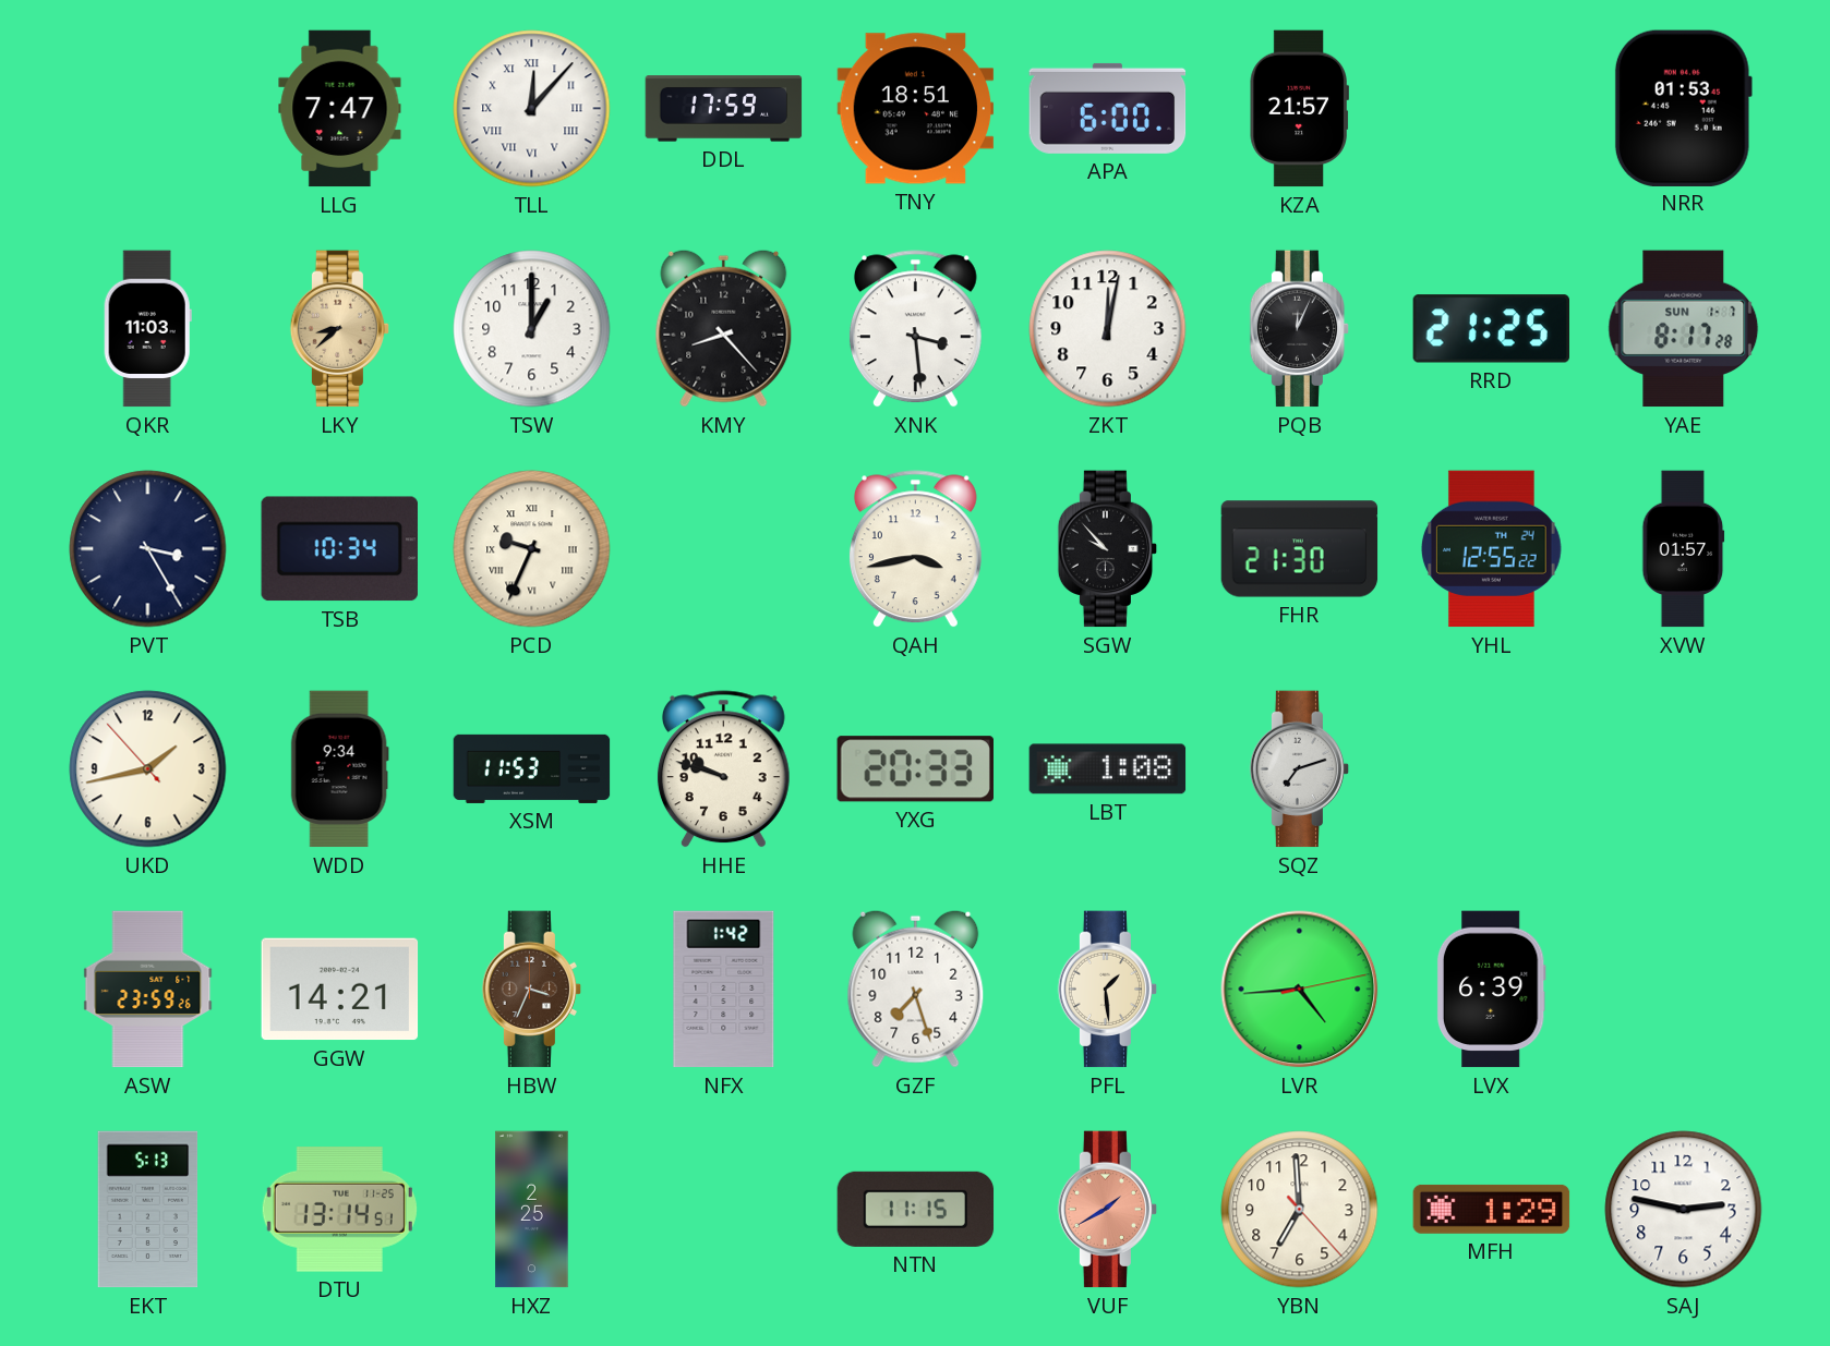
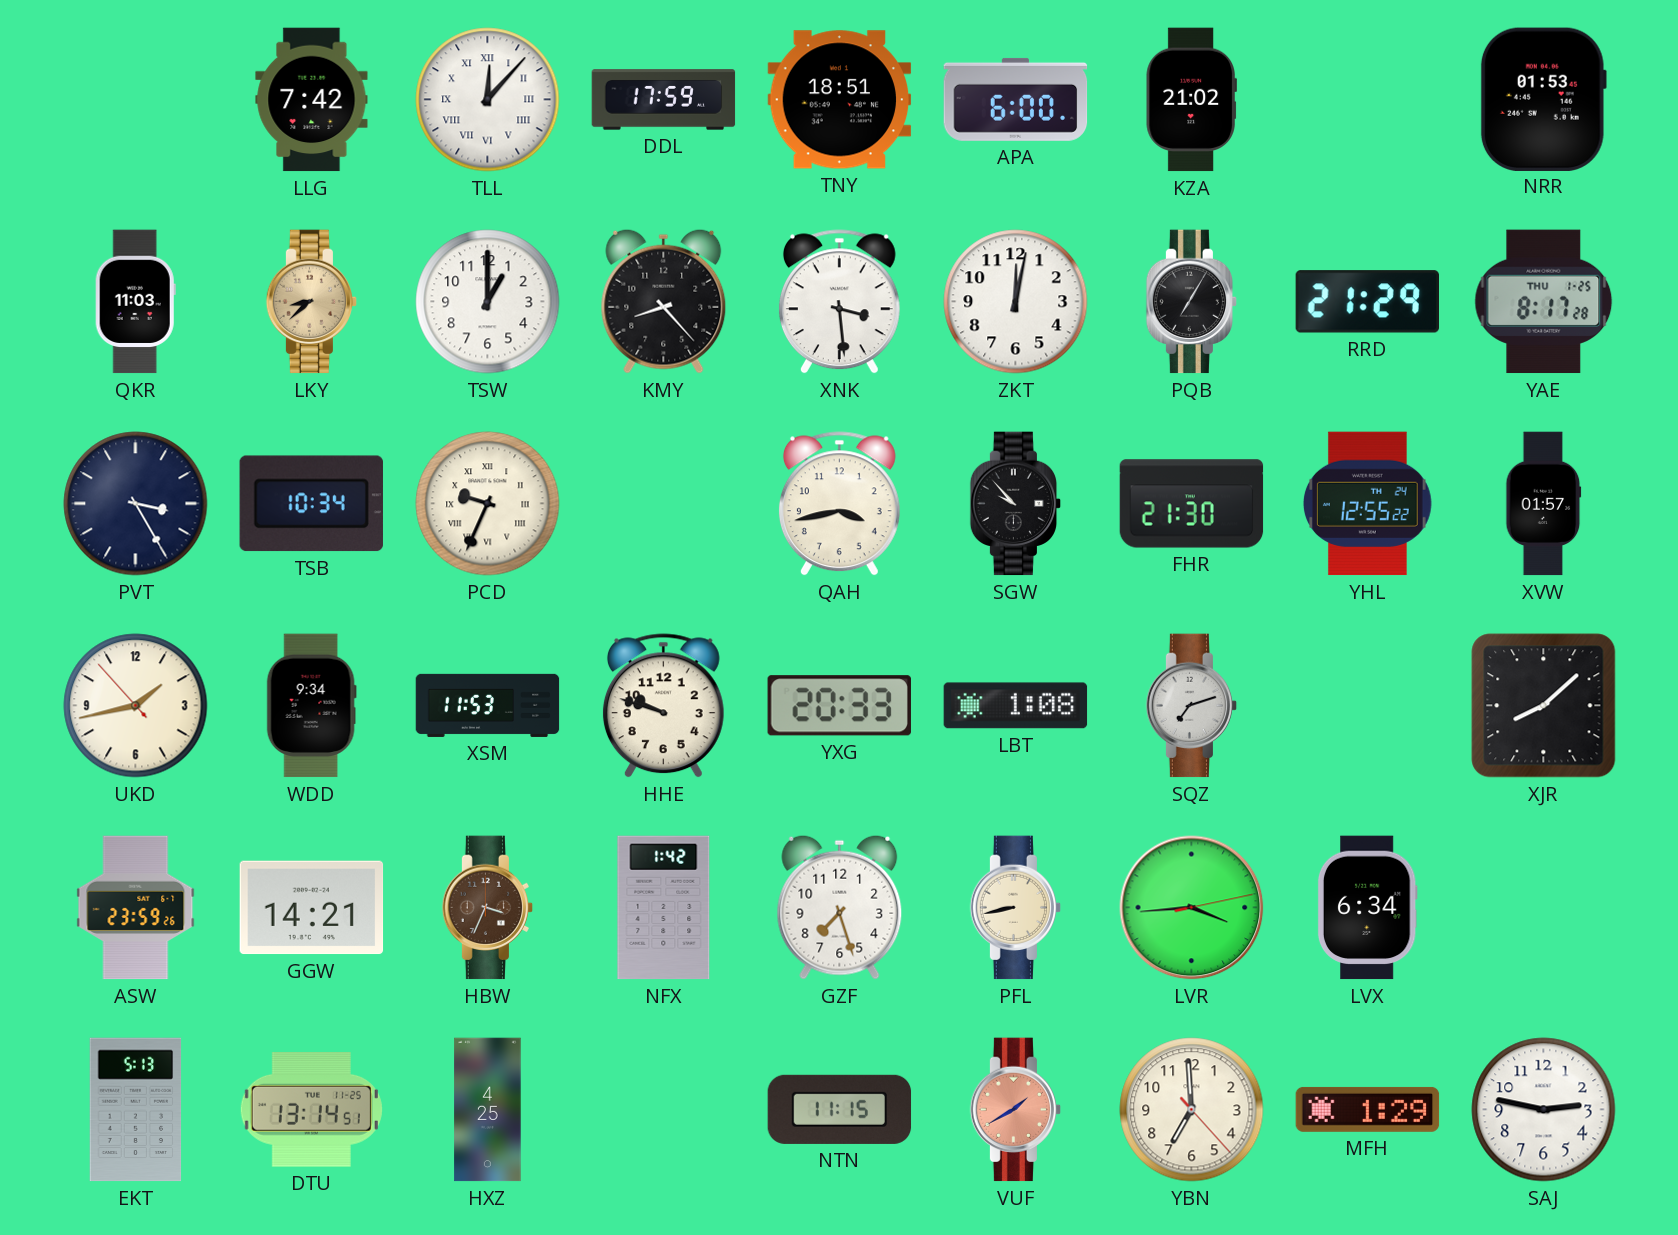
LLG: 7:47 -> 7:42
KZA: 21:57 -> 21:02
PQB: 12:04 -> 7:05
RRD: 21:25 -> 21:29
YAE date: SUN 1-7 -> THU 1-25
XJR: none -> 8:08
PFL: 1:29 -> 8:43
LVR: 4:44 -> 3:44
LVX: 6:39 -> 6:34
HXZ: 2:25 -> 4:25
